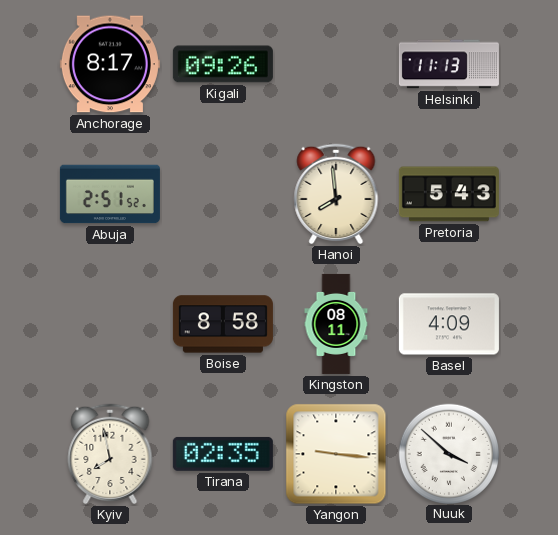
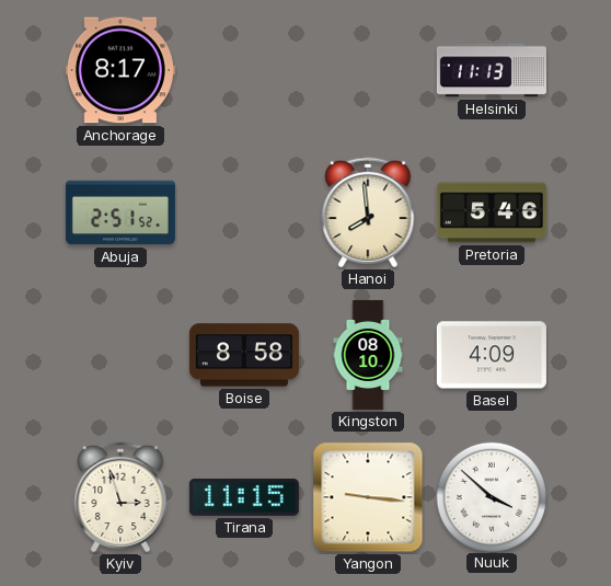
Kigali: 09:26 -> none
Pretoria: 5:43 -> 5:46
Kingston: 08:11 -> 08:10
Kyiv: 7:58 -> 2:57
Tirana: 02:35 -> 11:15
